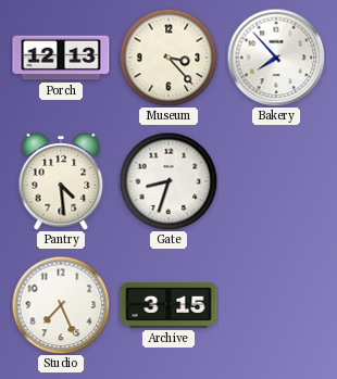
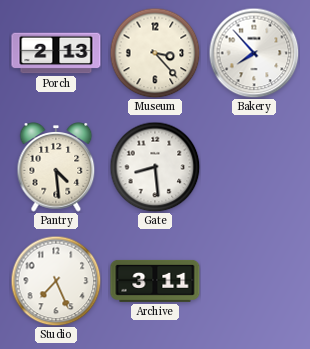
Porch: 12:13 -> 2:13
Gate: 8:33 -> 8:29
Archive: 3:15 -> 3:11
